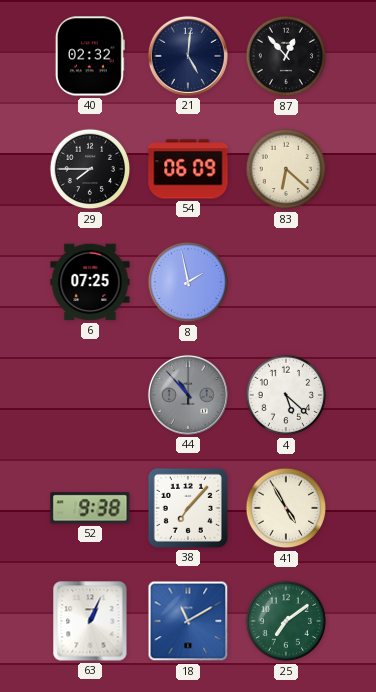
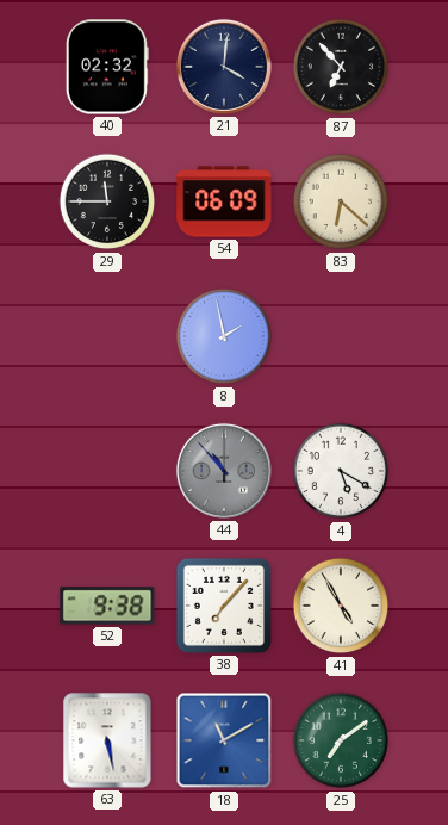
21: 5:01 -> 4:01
87: 12:53 -> 6:53
29: 7:45 -> 11:45
6: 07:25 -> none
4: 5:22 -> 5:20
63: 1:04 -> 5:28
